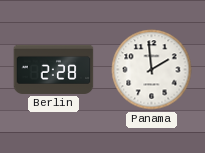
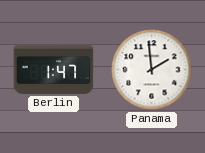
Berlin: 2:28 -> 1:47
